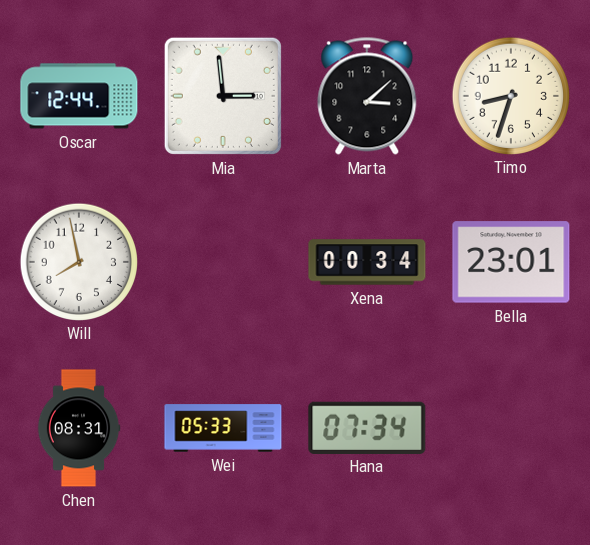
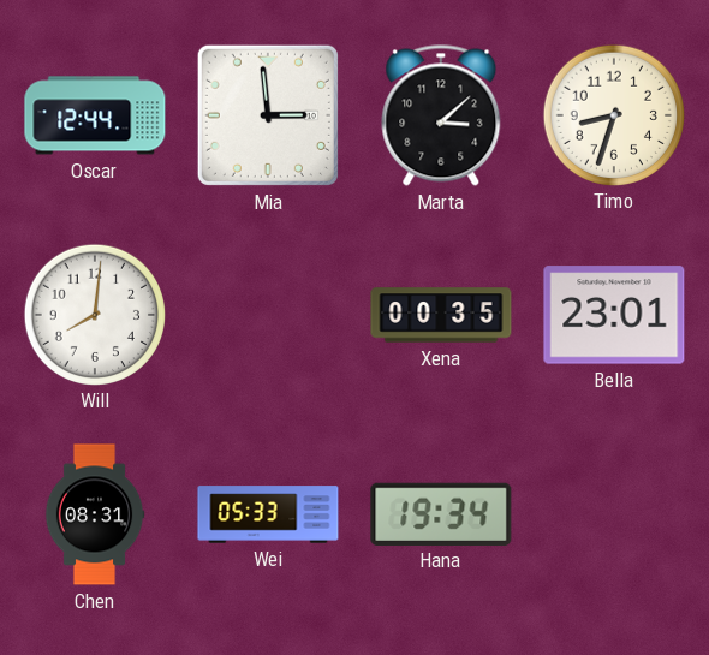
Will: 7:58 -> 8:01
Xena: 00:34 -> 00:35
Hana: 07:34 -> 19:34
